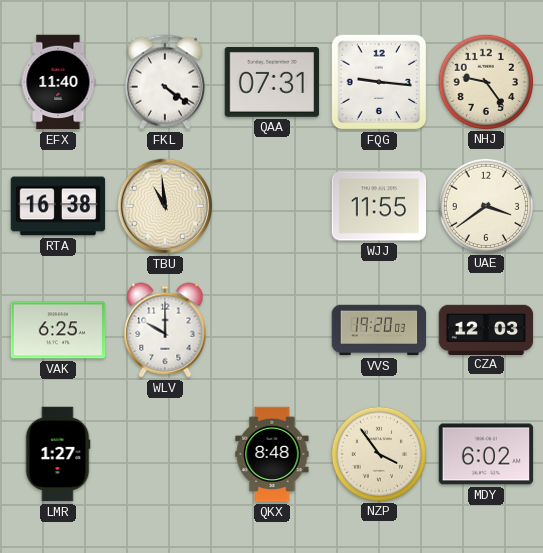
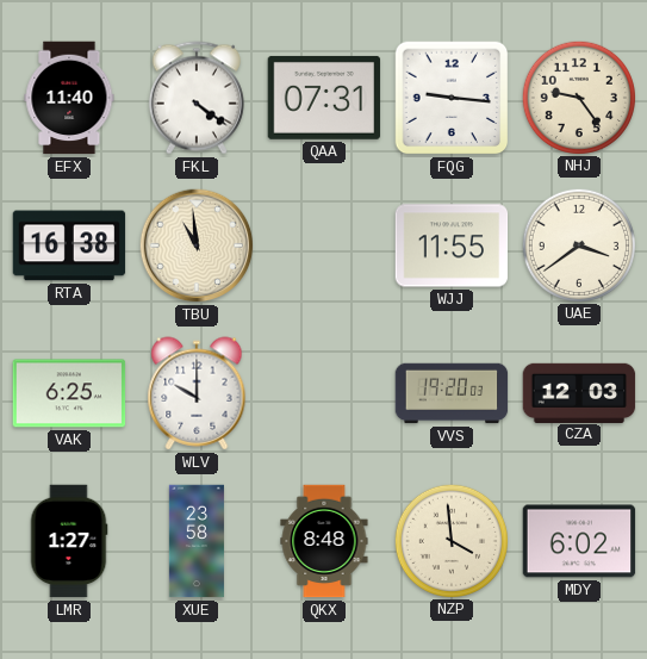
XUE: none -> 23:58
NZP: 3:54 -> 3:59
